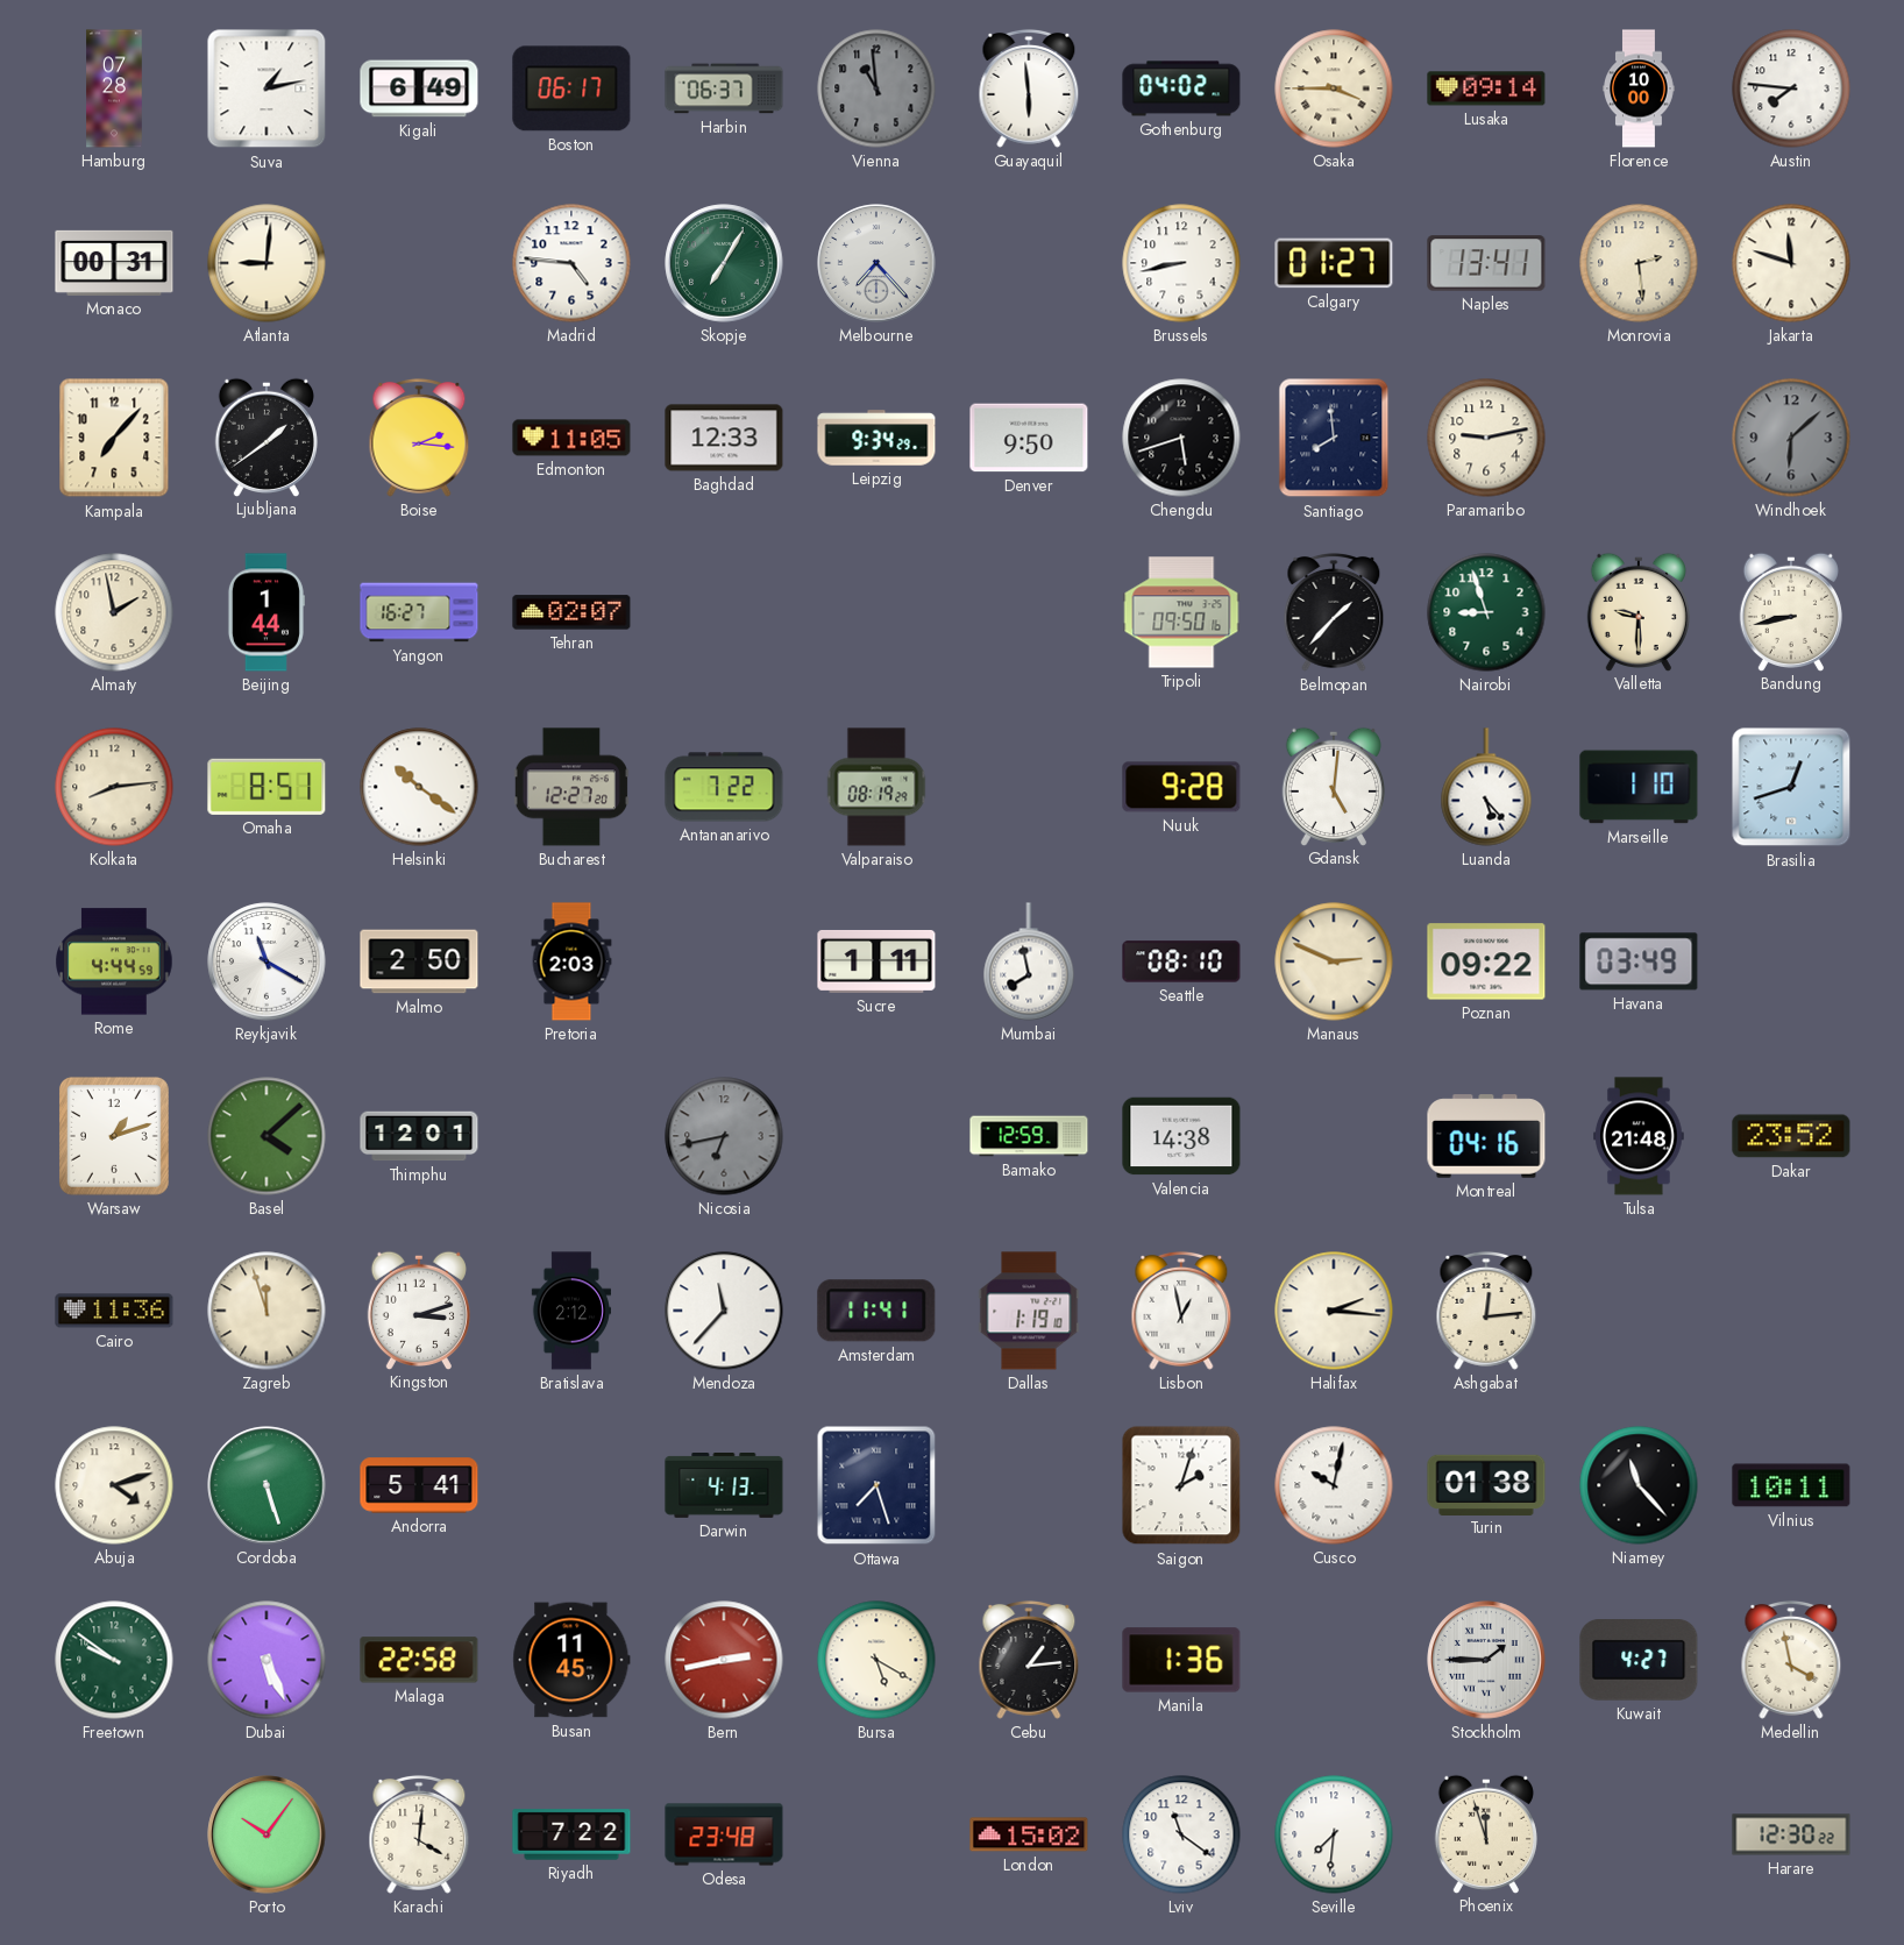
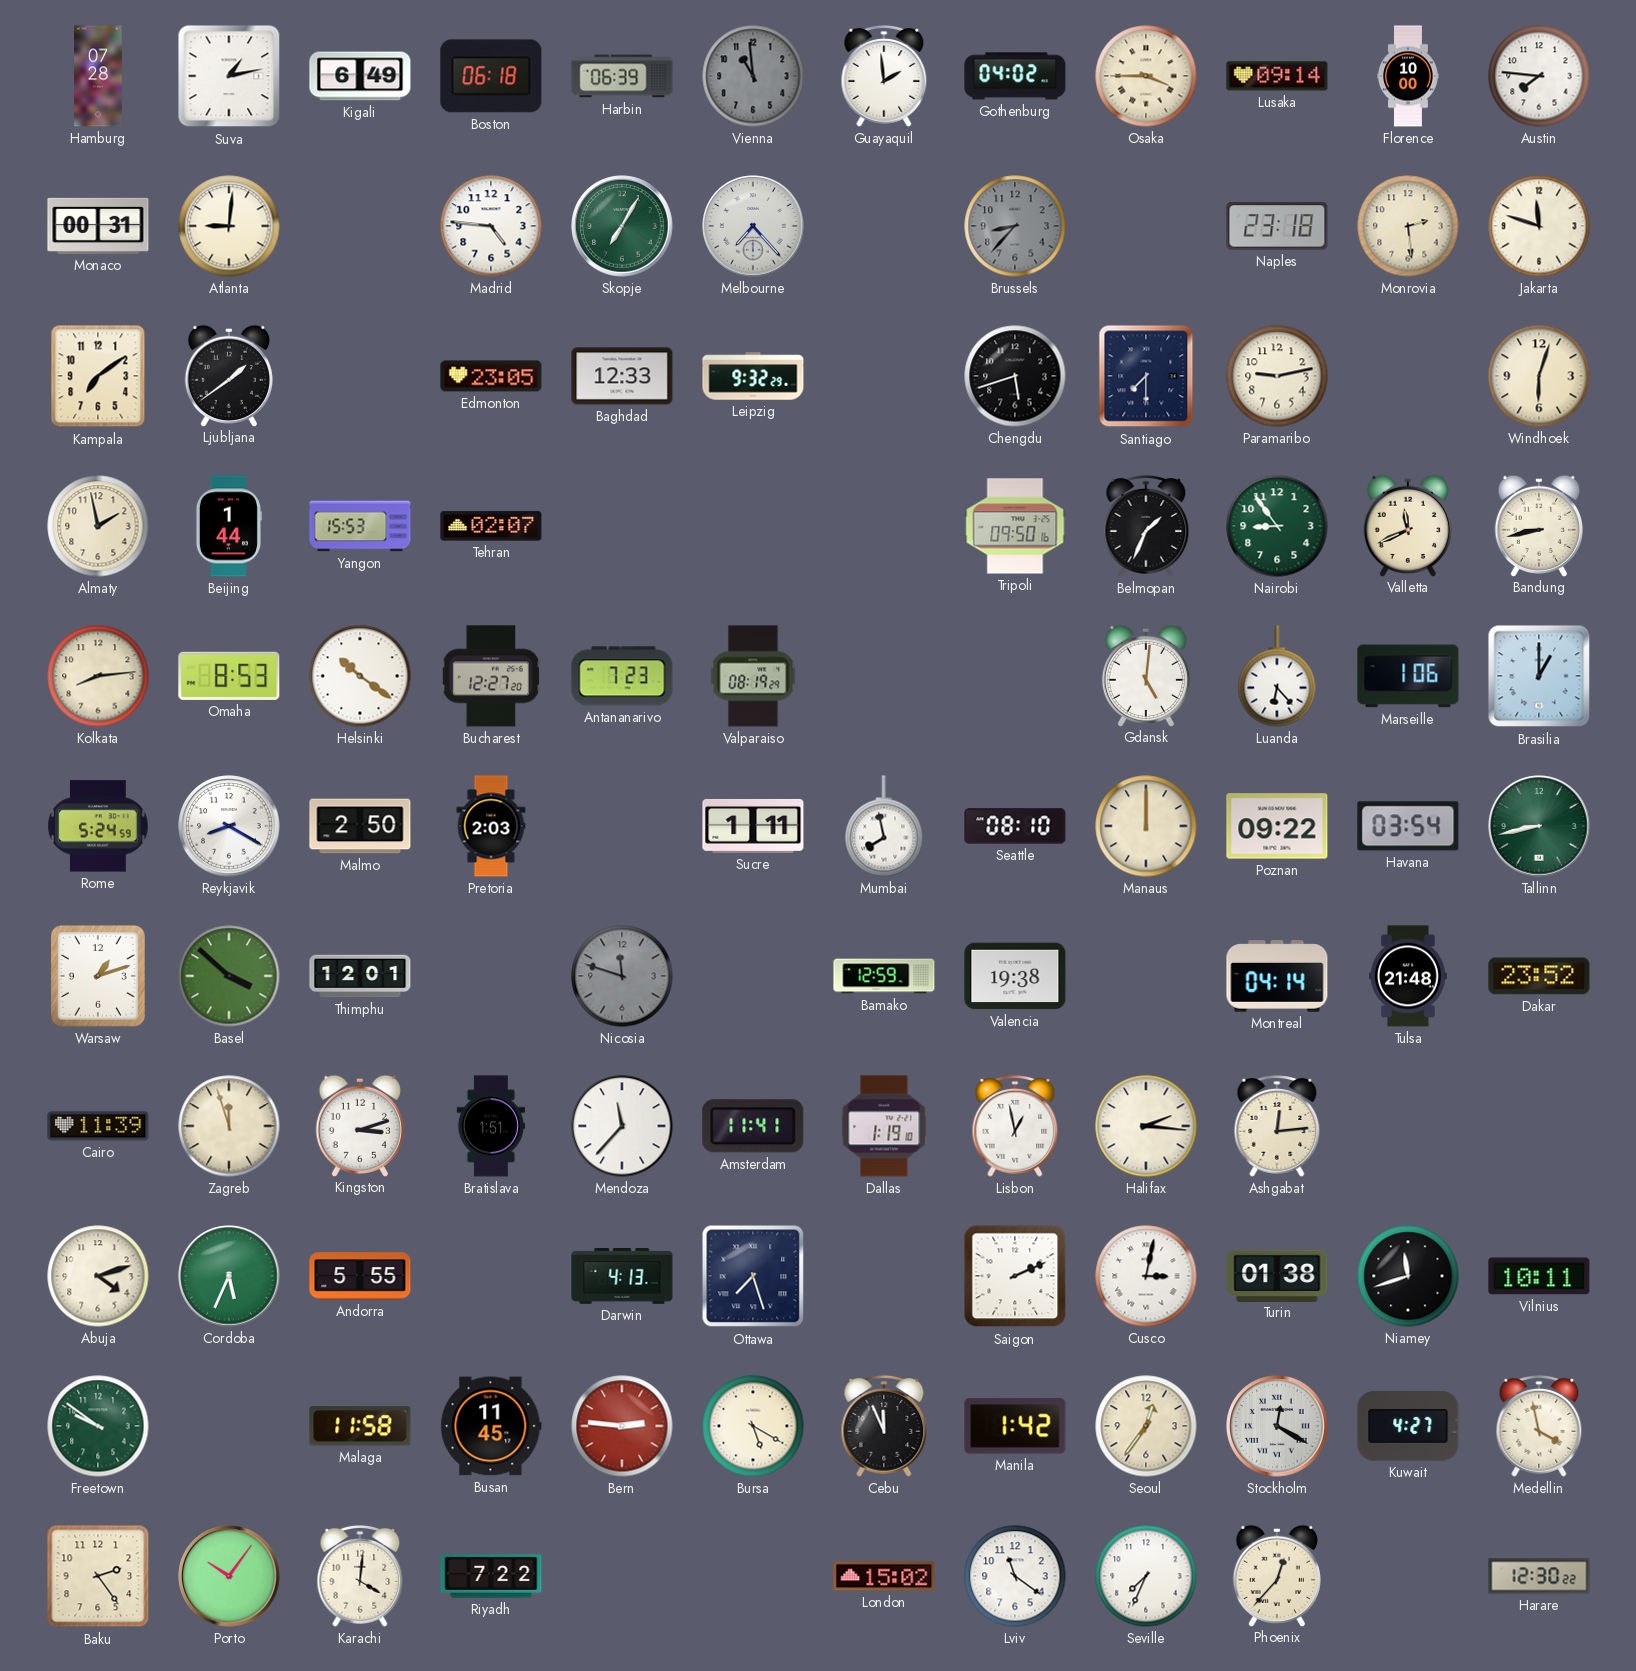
Boston: 06:17 -> 06:18
Harbin: 06:37 -> 06:39
Guayaquil: 5:59 -> 1:59
Brussels: 8:43 -> 8:37
Brussels dial: white -> grey
Calgary: 01:27 -> none
Naples: 13:41 -> 23:18
Kampala: 7:07 -> 7:09
Boise: 2:16 -> none
Edmonton: 11:05 -> 23:05
Leipzig: 9:34 -> 9:32
Denver: 9:50 -> none
Santiago: 7:59 -> 7:30
Windhoek: 6:08 -> 6:03
Windhoek dial: grey -> cream
Yangon: 16:27 -> 15:53
Belmopan: 1:37 -> 1:34
Nairobi: 8:57 -> 8:54
Valletta: 9:30 -> 11:41
Omaha: 8:51 -> 8:53
Antananarivo: 7:22 -> 7:23
Nuuk: 9:28 -> none
Luanda: 5:23 -> 6:23
Marseille: 1:10 -> 1:06
Brasilia: 12:42 -> 1:00
Rome: 4:44 -> 5:24
Reykjavik: 11:20 -> 8:20
Manaus: 2:49 -> 12:00
Havana: 03:49 -> 03:54
Tallinn: none -> 8:43
Basel: 4:08 -> 3:52
Nicosia: 6:43 -> 11:48
Valencia: 14:38 -> 19:38
Montreal: 04:16 -> 04:14
Cairo: 11:36 -> 11:39
Bratislava: 2:12 -> 1:51
Cordoba: 5:27 -> 5:34
Andorra: 5:41 -> 5:55
Saigon: 2:03 -> 2:11
Cusco: 10:02 -> 3:02
Niamey: 11:23 -> 11:42
Dubai: 5:26 -> none
Malaga: 22:58 -> 11:58
Bern: 2:43 -> 2:46
Cebu: 1:14 -> 11:56
Manila: 1:36 -> 1:42
Seoul: none -> 12:36
Stockholm: 1:45 -> 12:20
Baku: none -> 2:24
Odesa: 23:48 -> none
Seville: 7:31 -> 7:34
Phoenix: 11:57 -> 12:37
